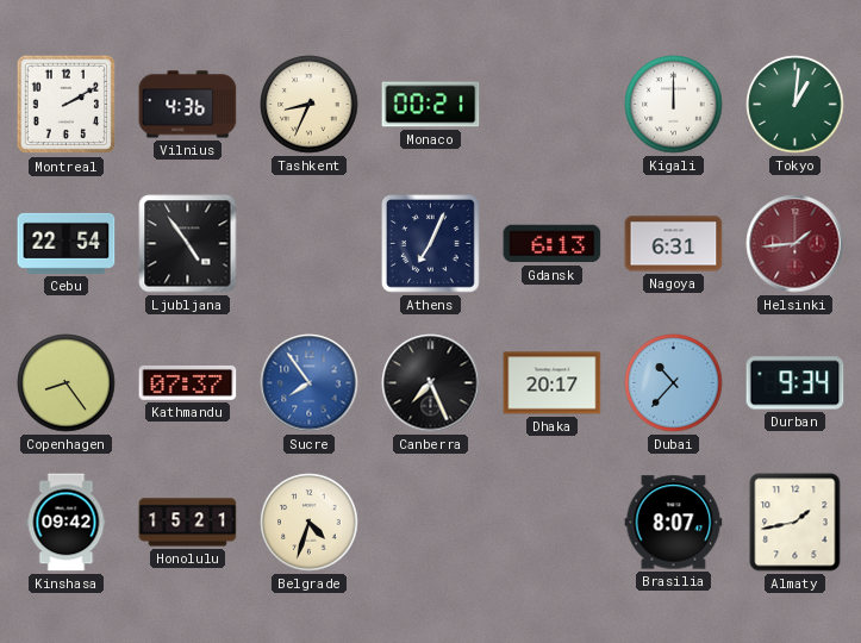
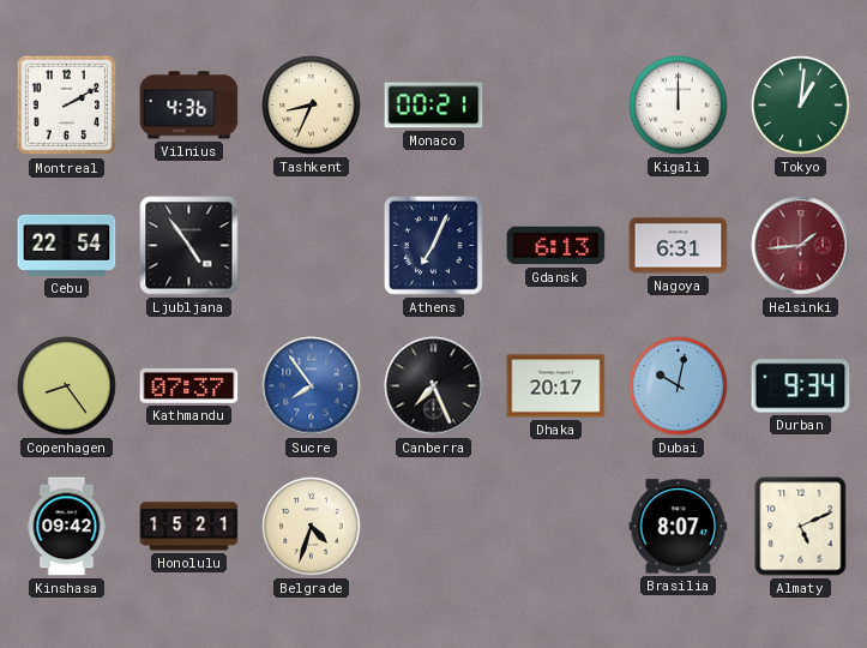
Dubai: 10:37 -> 10:02
Almaty: 1:43 -> 5:11
